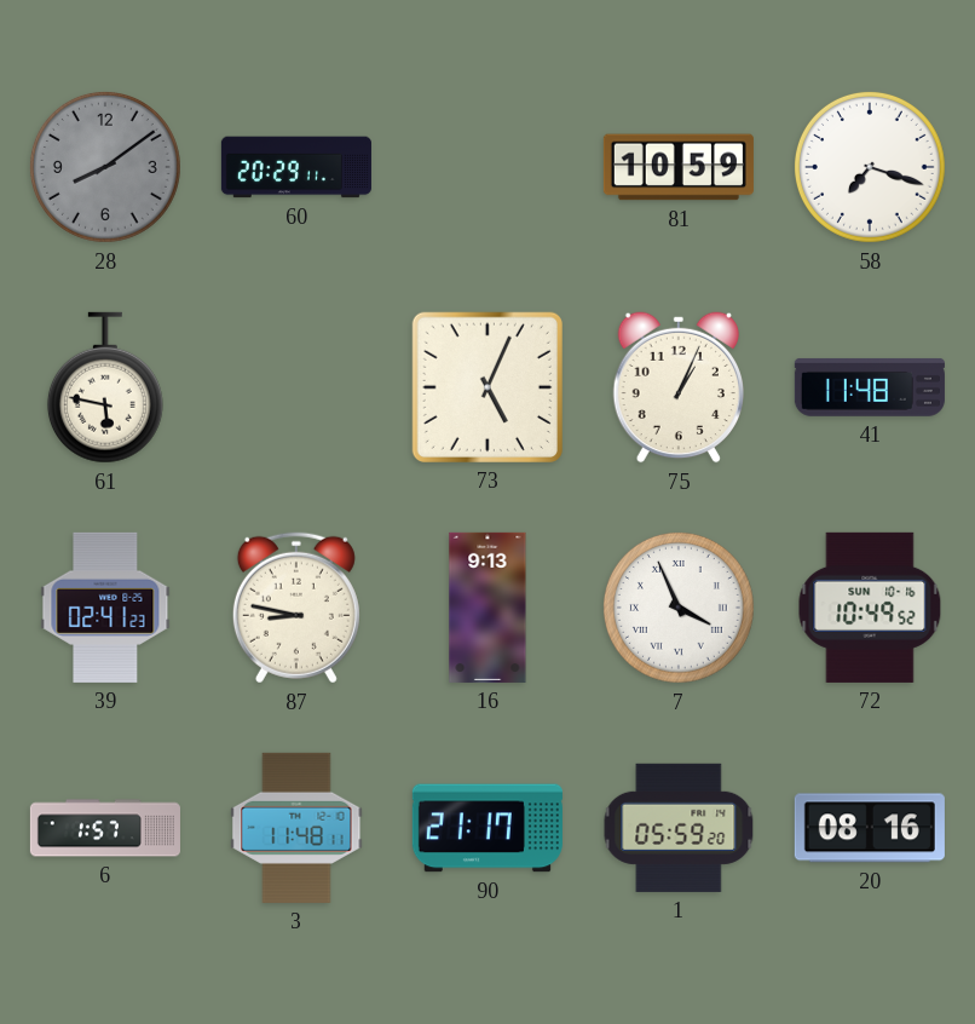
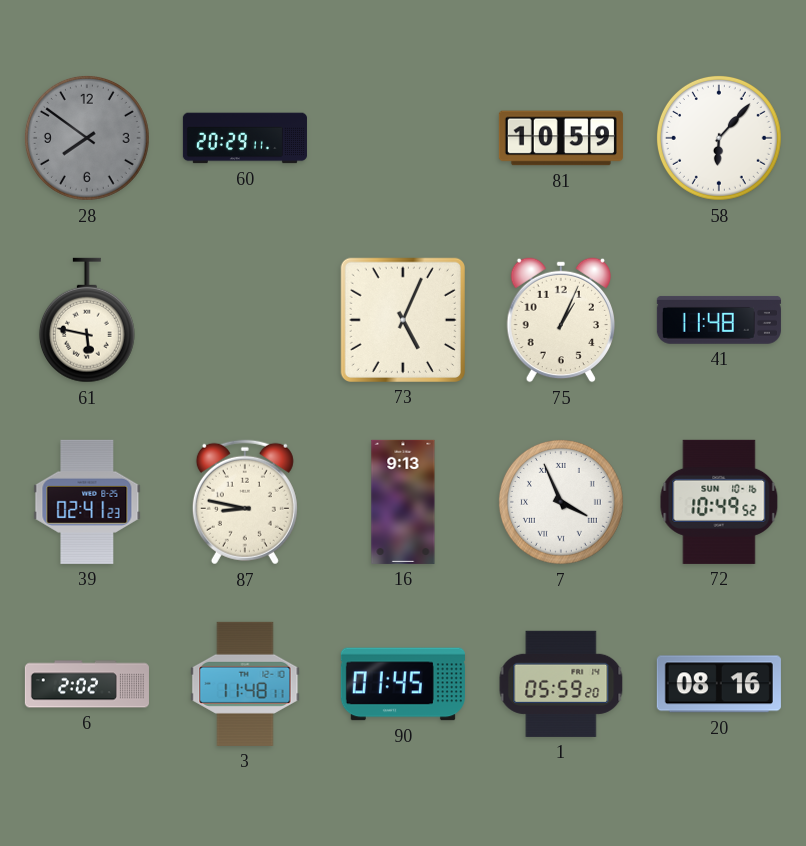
28: 8:09 -> 7:51
58: 7:18 -> 6:07
6: 1:57 -> 2:02
90: 21:17 -> 01:45
